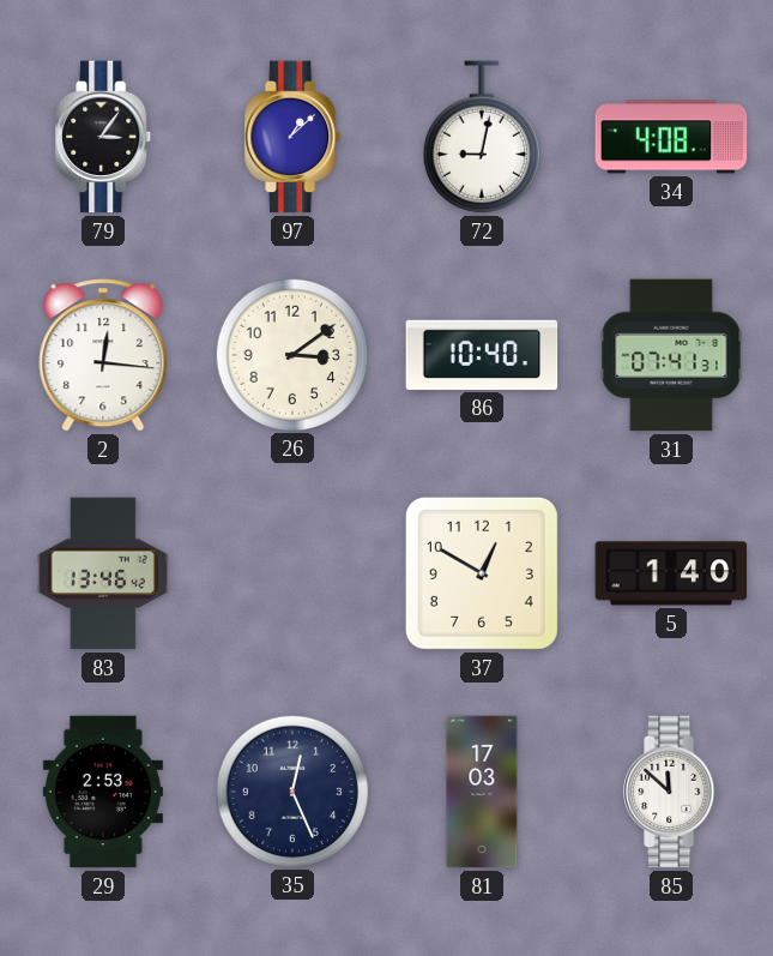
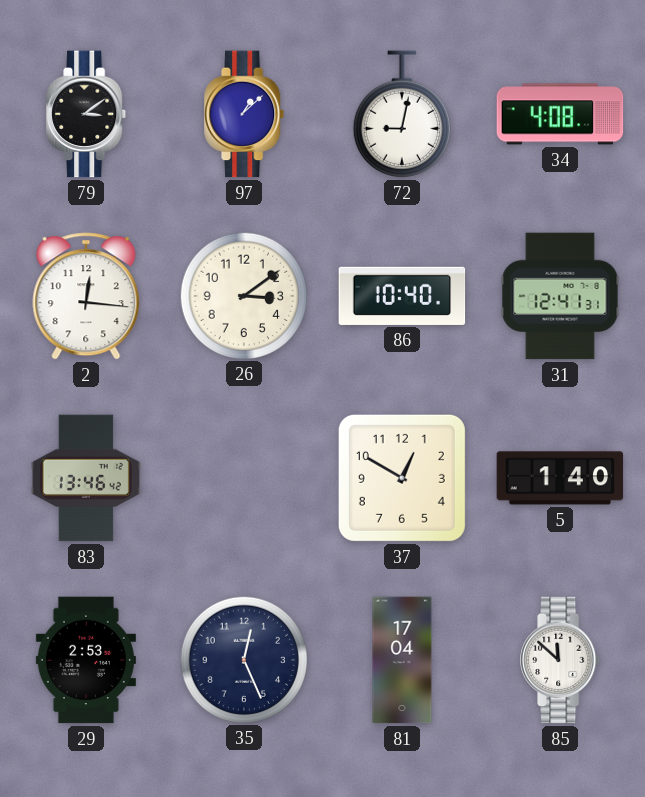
79: 3:06 -> 3:09
31: 07:41 -> 12:41
81: 17:03 -> 17:04
